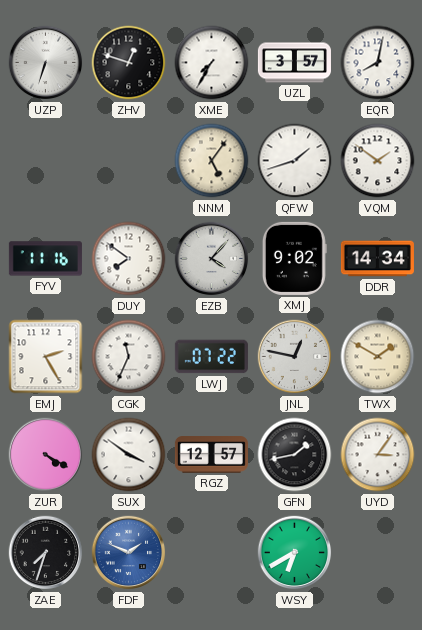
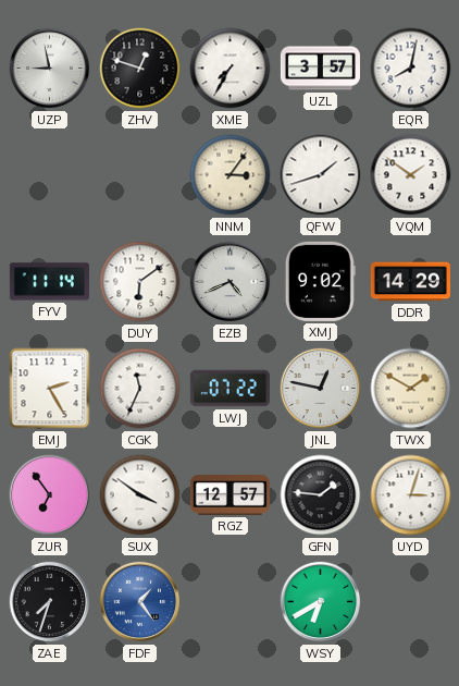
UZP: 6:33 -> 8:58
NNM: 5:06 -> 3:06
FYV: 11:16 -> 11:14
DUY: 7:51 -> 6:09
EZB: 4:07 -> 4:41
DDR: 14:34 -> 14:29
ZUR: 4:20 -> 6:54
GFN: 1:43 -> 1:46
UYD: 3:06 -> 3:03
FDF: 1:49 -> 1:24
